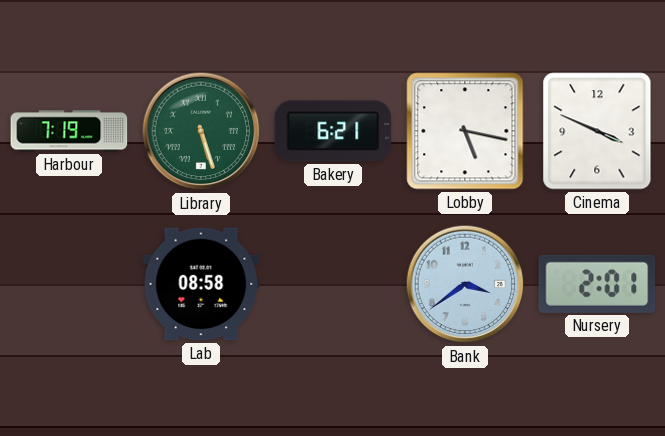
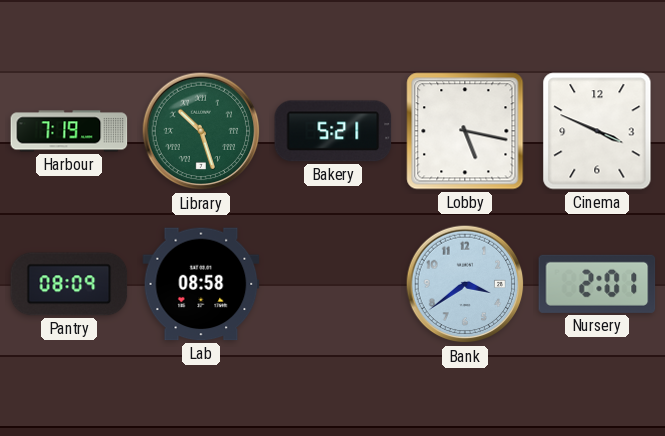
Library: 5:27 -> 10:27
Bakery: 6:21 -> 5:21
Pantry: none -> 08:09
